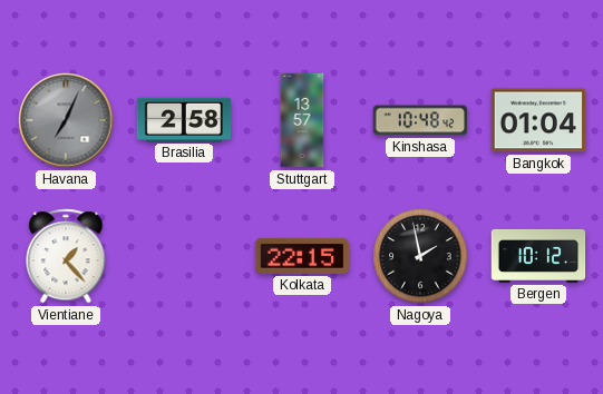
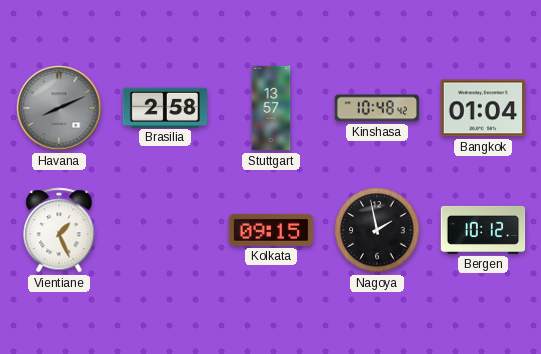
Havana: 7:04 -> 8:11
Vientiane: 1:23 -> 1:26
Kolkata: 22:15 -> 09:15
